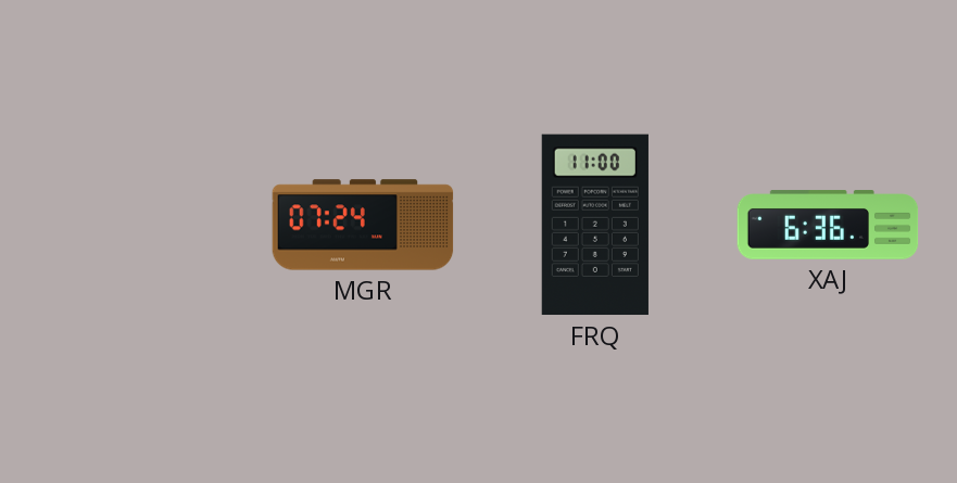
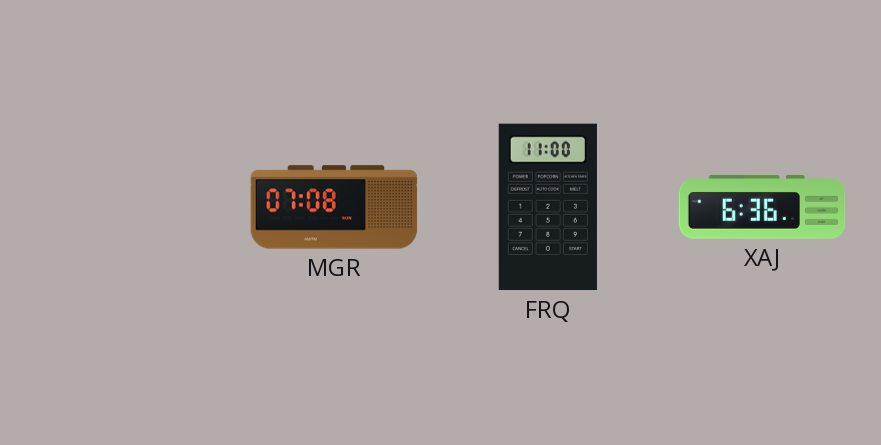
MGR: 07:24 -> 07:08
